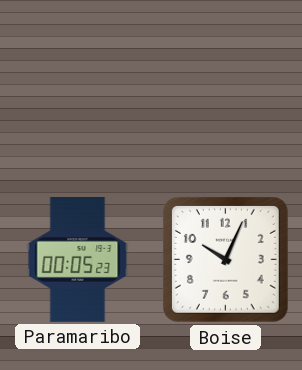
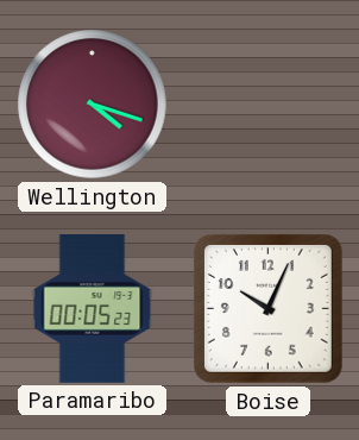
Wellington: none -> 4:18
